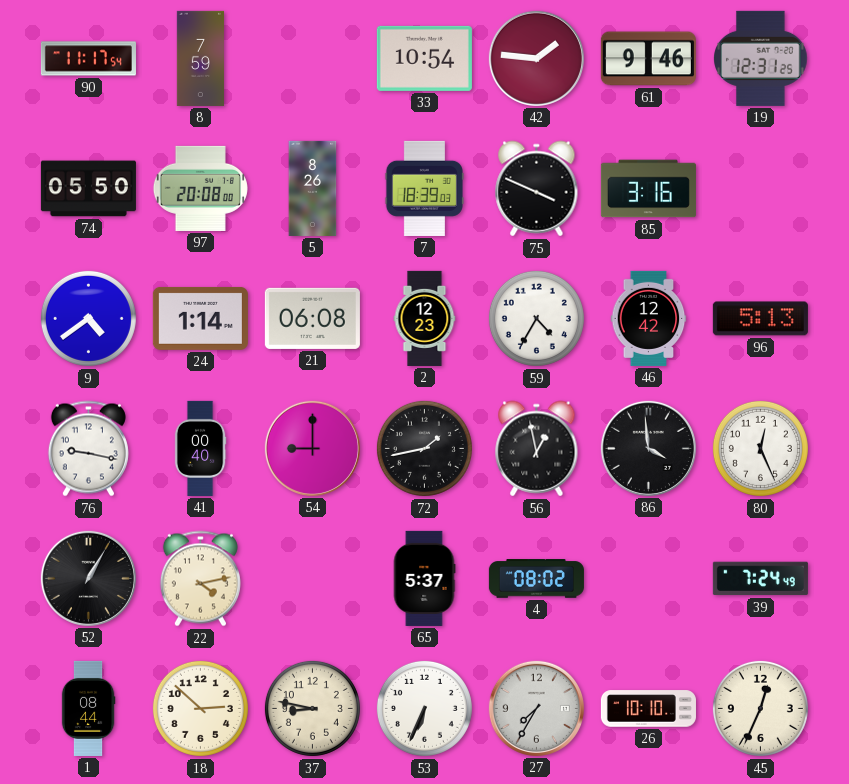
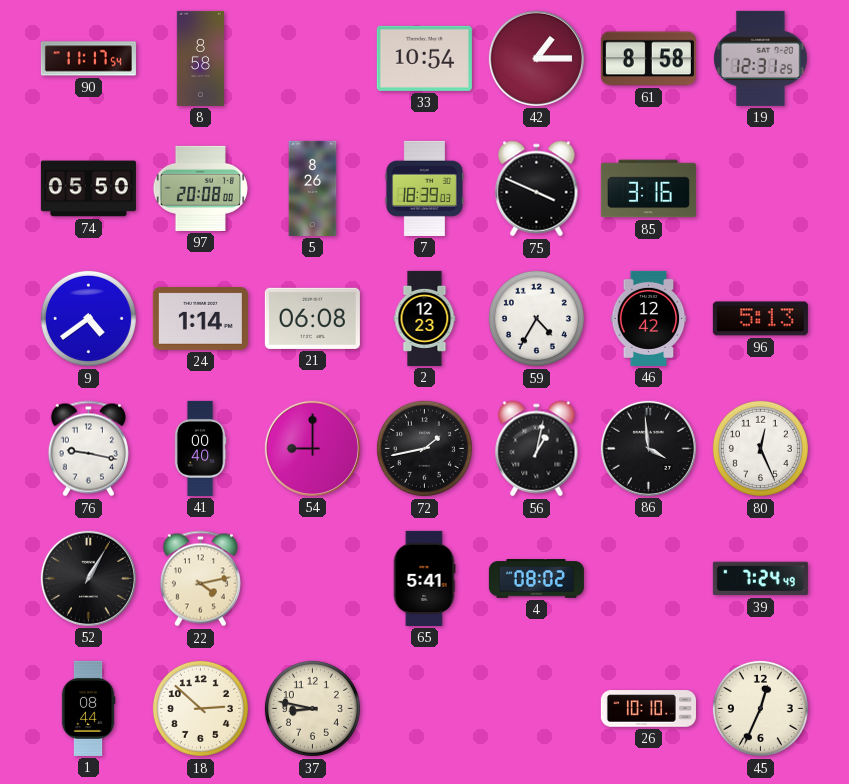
8: 7:59 -> 8:58
42: 1:46 -> 1:15
61: 9:46 -> 8:58
56: 12:58 -> 1:02
65: 5:37 -> 5:41
53: 6:34 -> none
27: 7:35 -> none
